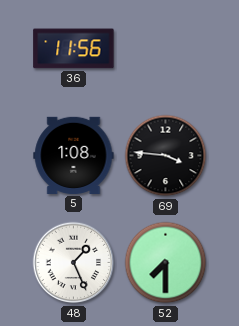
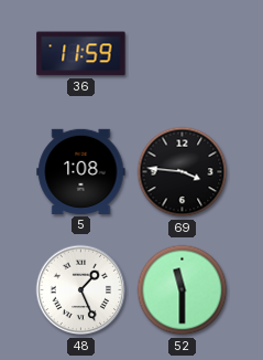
36: 11:56 -> 11:59
52: 7:30 -> 11:30
